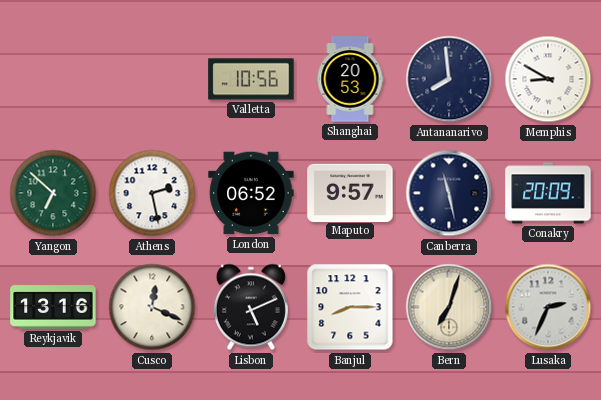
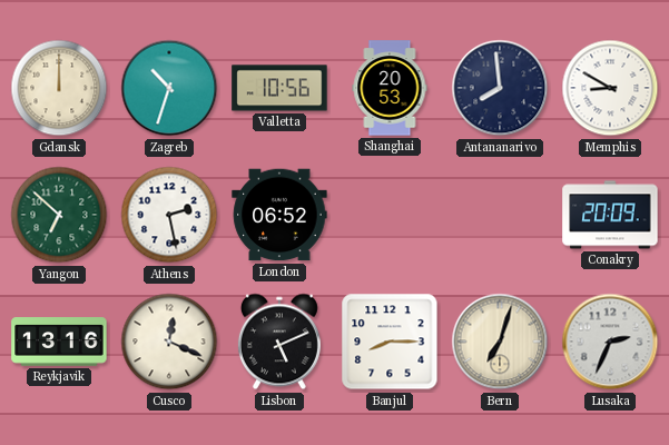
Gdansk: none -> 12:00
Zagreb: none -> 10:33
Maputo: 9:57 -> none
Canberra: 11:28 -> none
